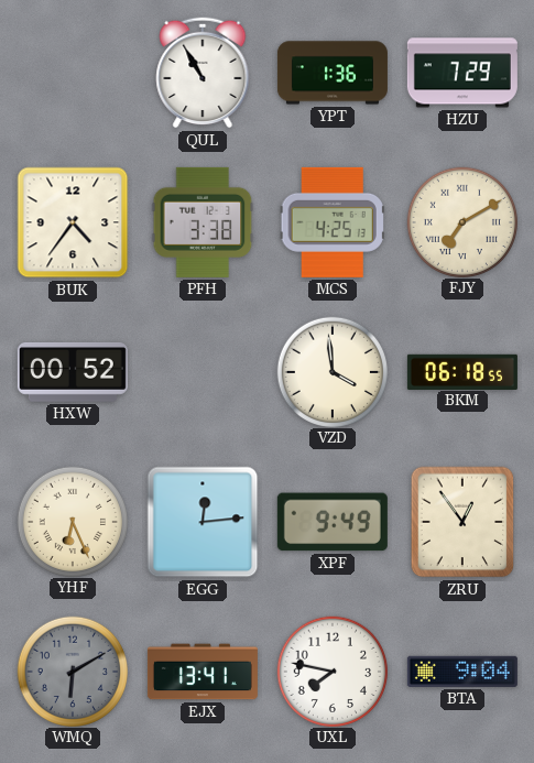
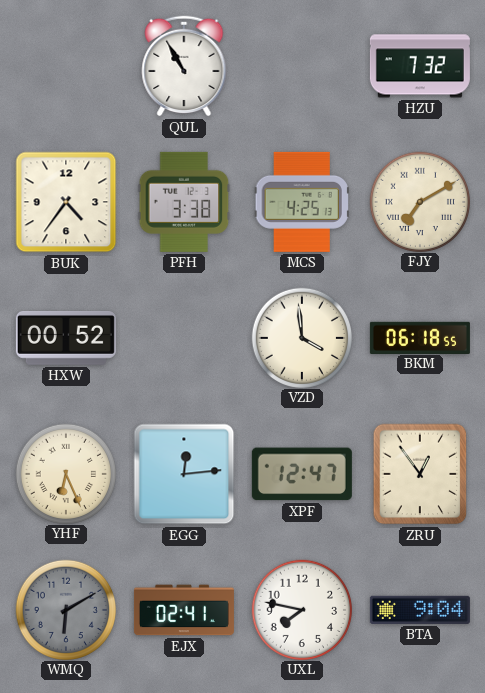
YPT: 1:36 -> none
HZU: 7:29 -> 7:32
XPF: 9:49 -> 12:47
EJX: 13:41 -> 02:41
